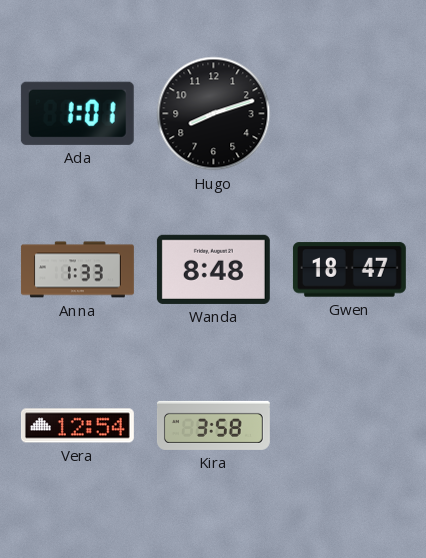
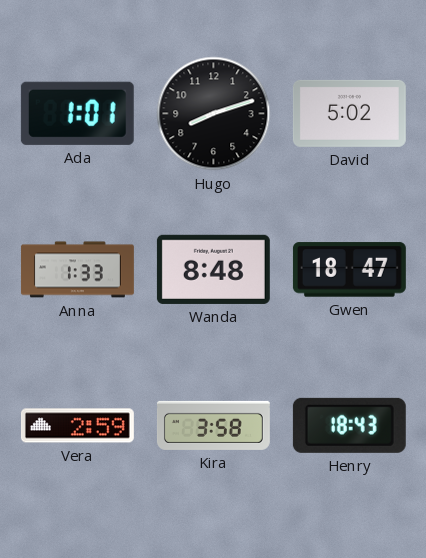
David: none -> 5:02
Vera: 12:54 -> 2:59
Henry: none -> 18:43
